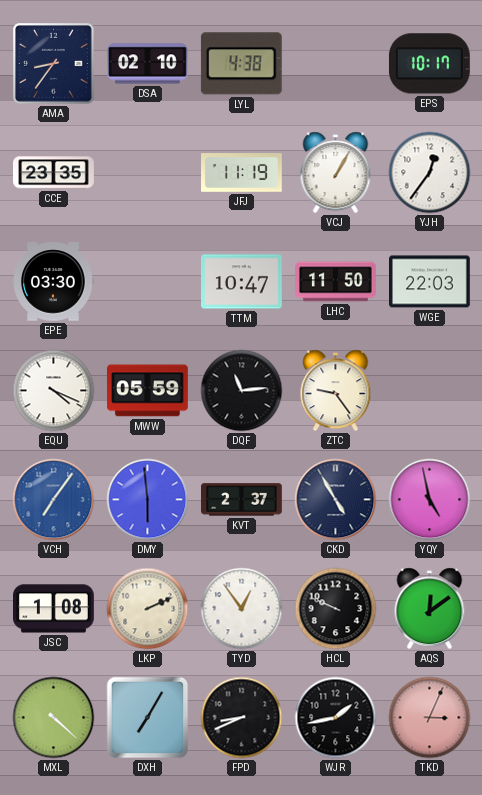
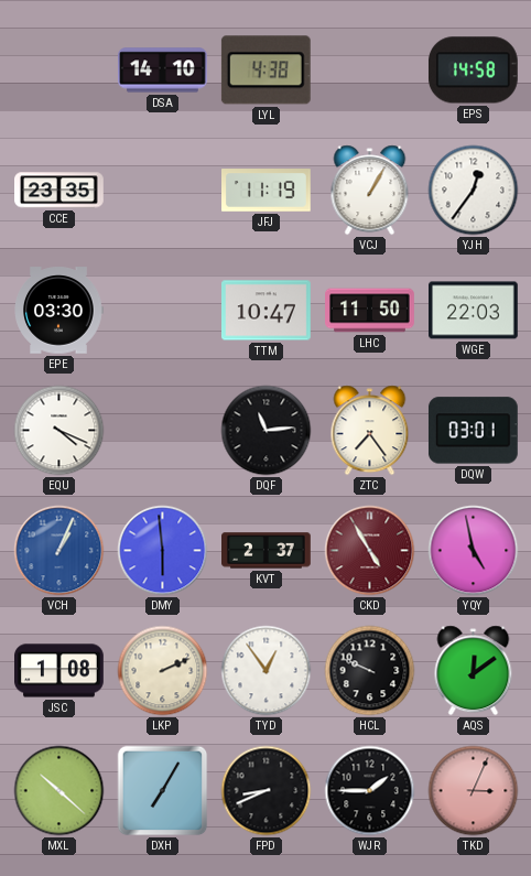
AMA: 8:36 -> none
DSA: 02:10 -> 14:10
EPS: 10:17 -> 14:58
MWW: 05:59 -> none
ZTC: 9:24 -> 7:24
DQW: none -> 03:01
VCH: 7:06 -> 1:04
CKD dial: navy -> burgundy
MXL: 4:22 -> 10:22
WJR: 1:43 -> 1:45
